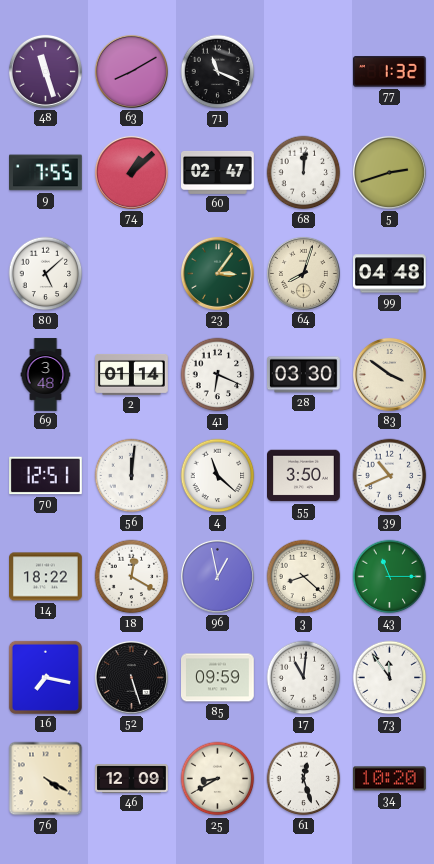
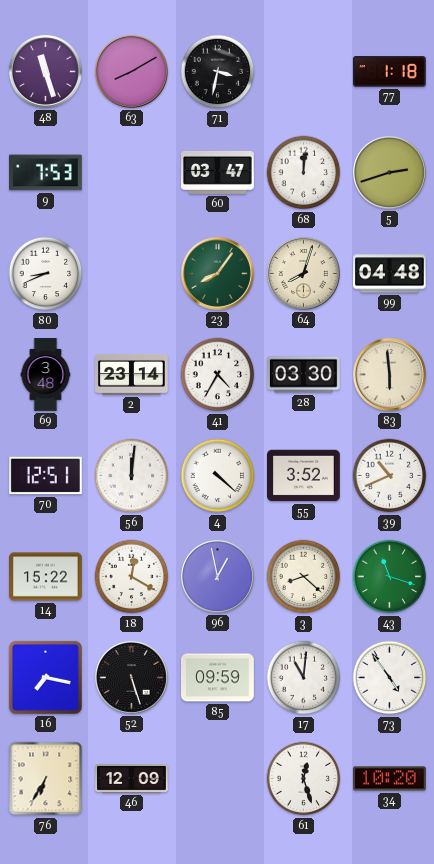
71: 11:19 -> 3:32
77: 1:32 -> 1:18
9: 7:55 -> 7:53
74: 1:08 -> none
60: 02:47 -> 03:47
80: 5:08 -> 8:41
23: 3:06 -> 8:06
2: 01:14 -> 23:14
41: 6:19 -> 4:35
83: 3:51 -> 5:59
4: 11:22 -> 4:22
55: 3:50 -> 3:52
14: 18:22 -> 15:22
43: 11:15 -> 11:18
73: 11:54 -> 4:54
76: 4:20 -> 6:35
25: 8:40 -> none
